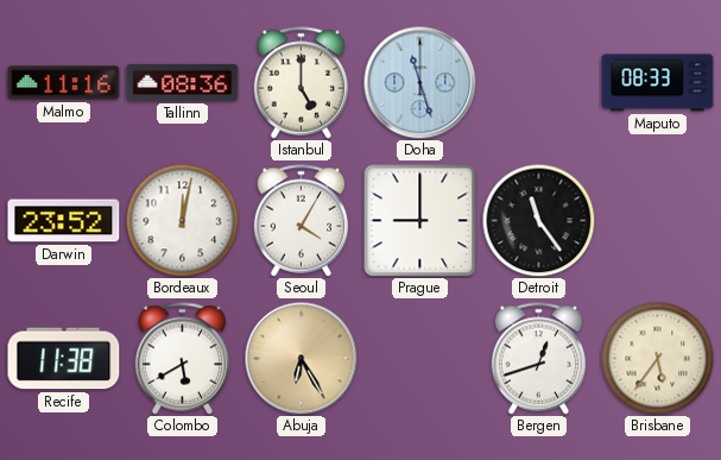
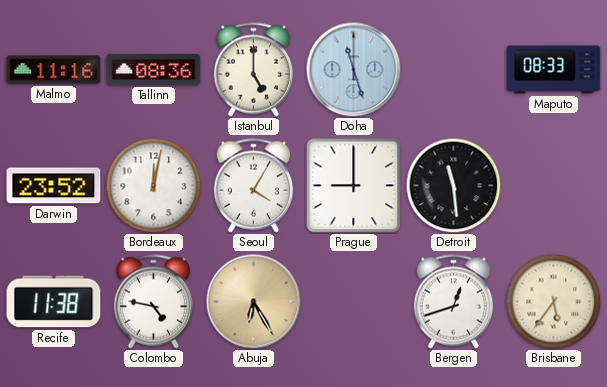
Detroit: 11:24 -> 11:29
Colombo: 5:40 -> 4:47
